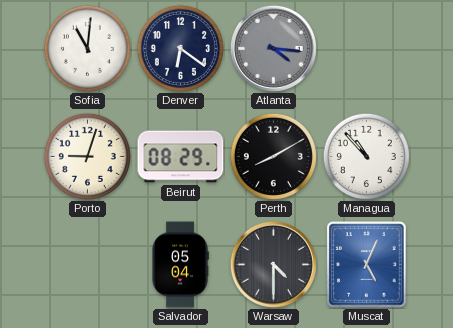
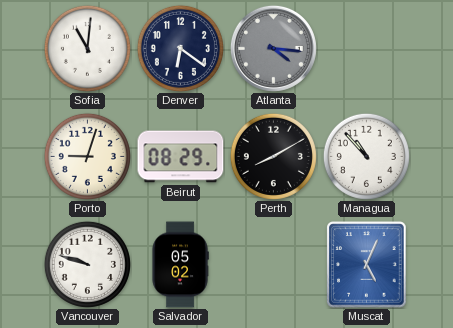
Vancouver: none -> 9:48
Salvador: 05:04 -> 05:02
Warsaw: 4:30 -> none
